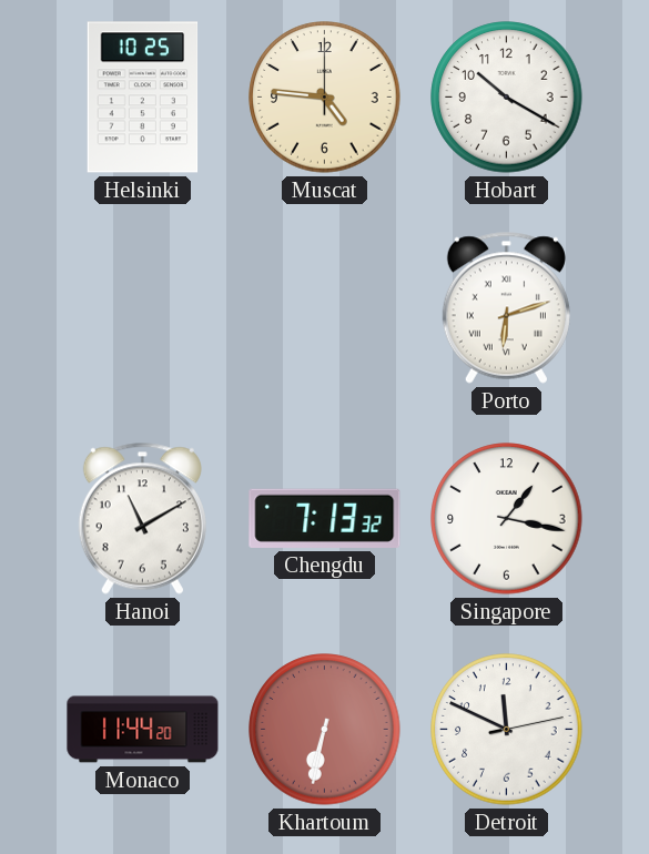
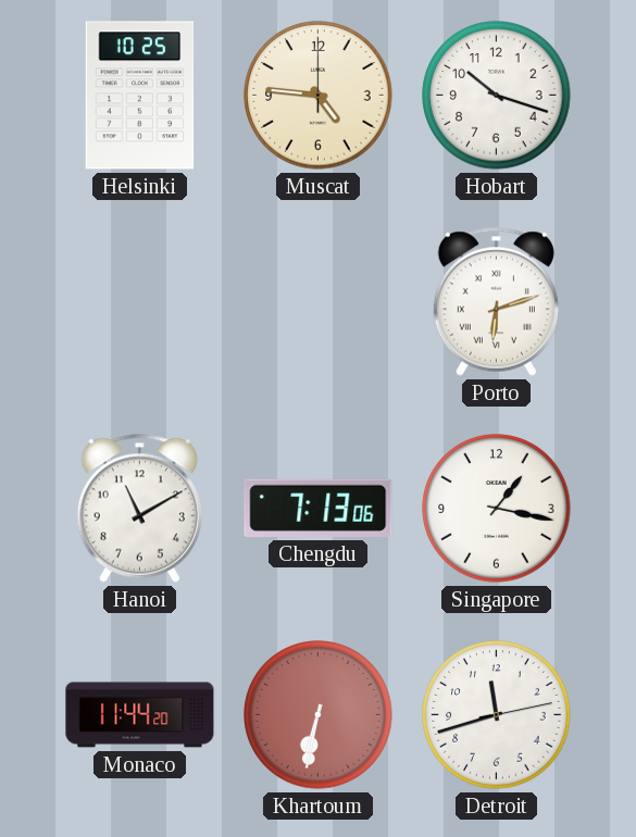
Hobart: 10:20 -> 10:18
Chengdu: 7:13:32 -> 7:13:06
Detroit: 11:49 -> 11:42
